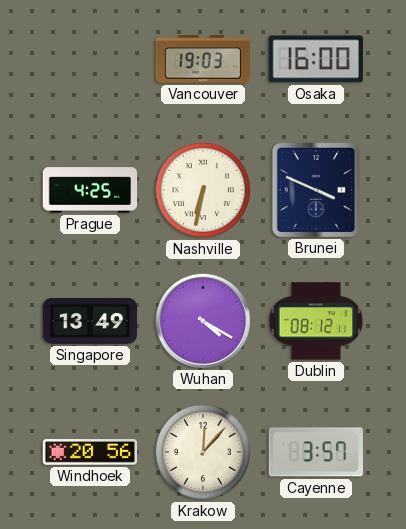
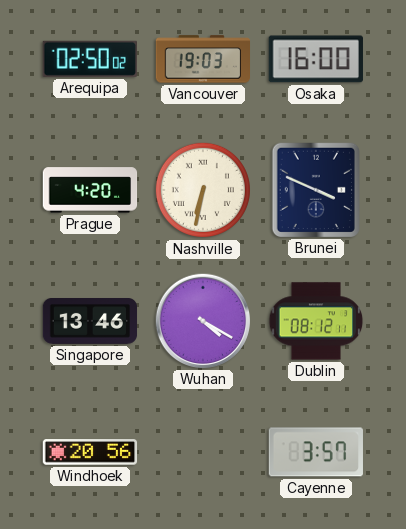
Arequipa: none -> 02:50
Prague: 4:25 -> 4:20
Singapore: 13:49 -> 13:46
Krakow: 12:07 -> none
